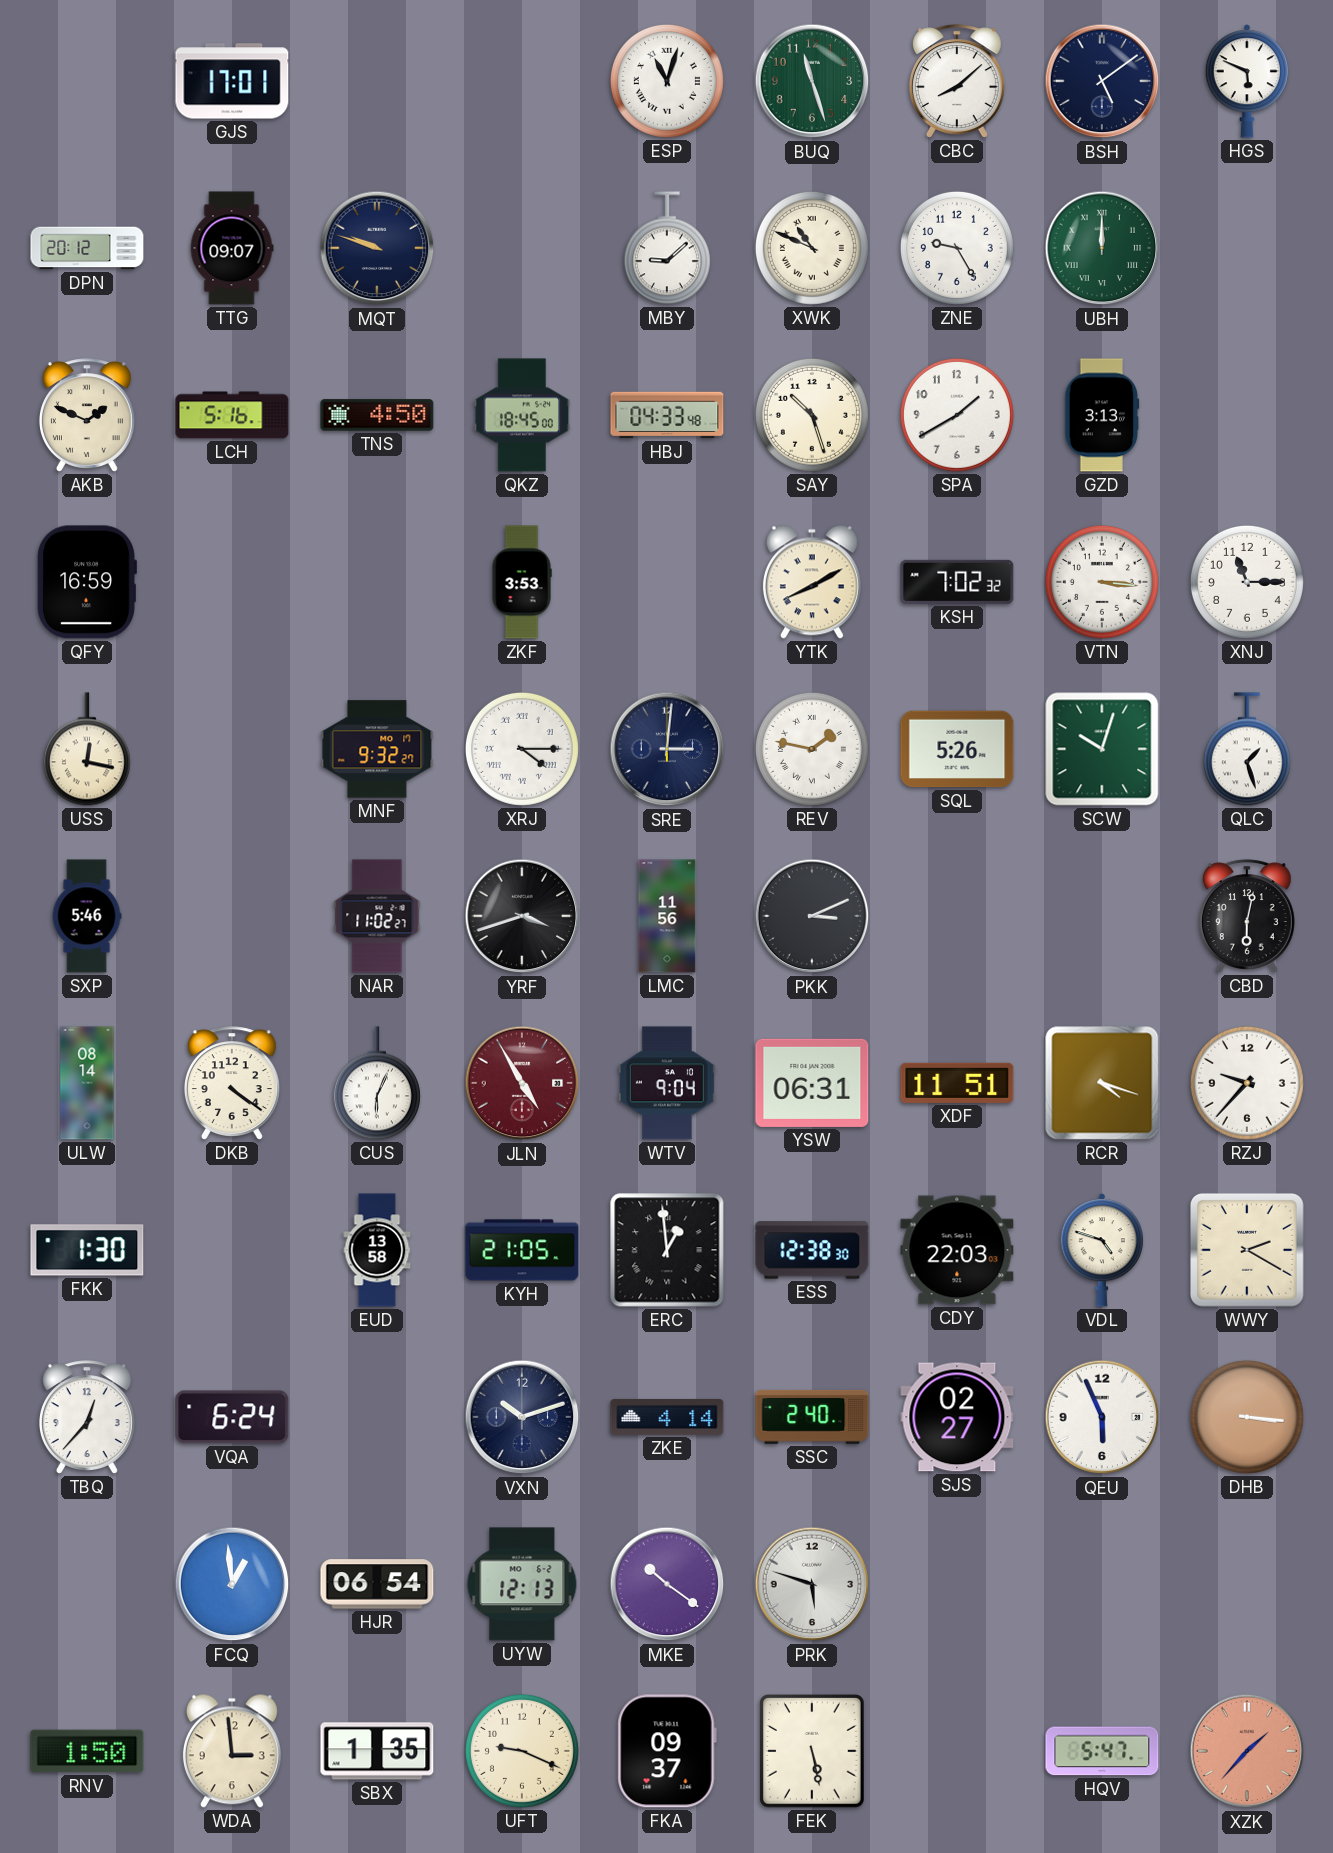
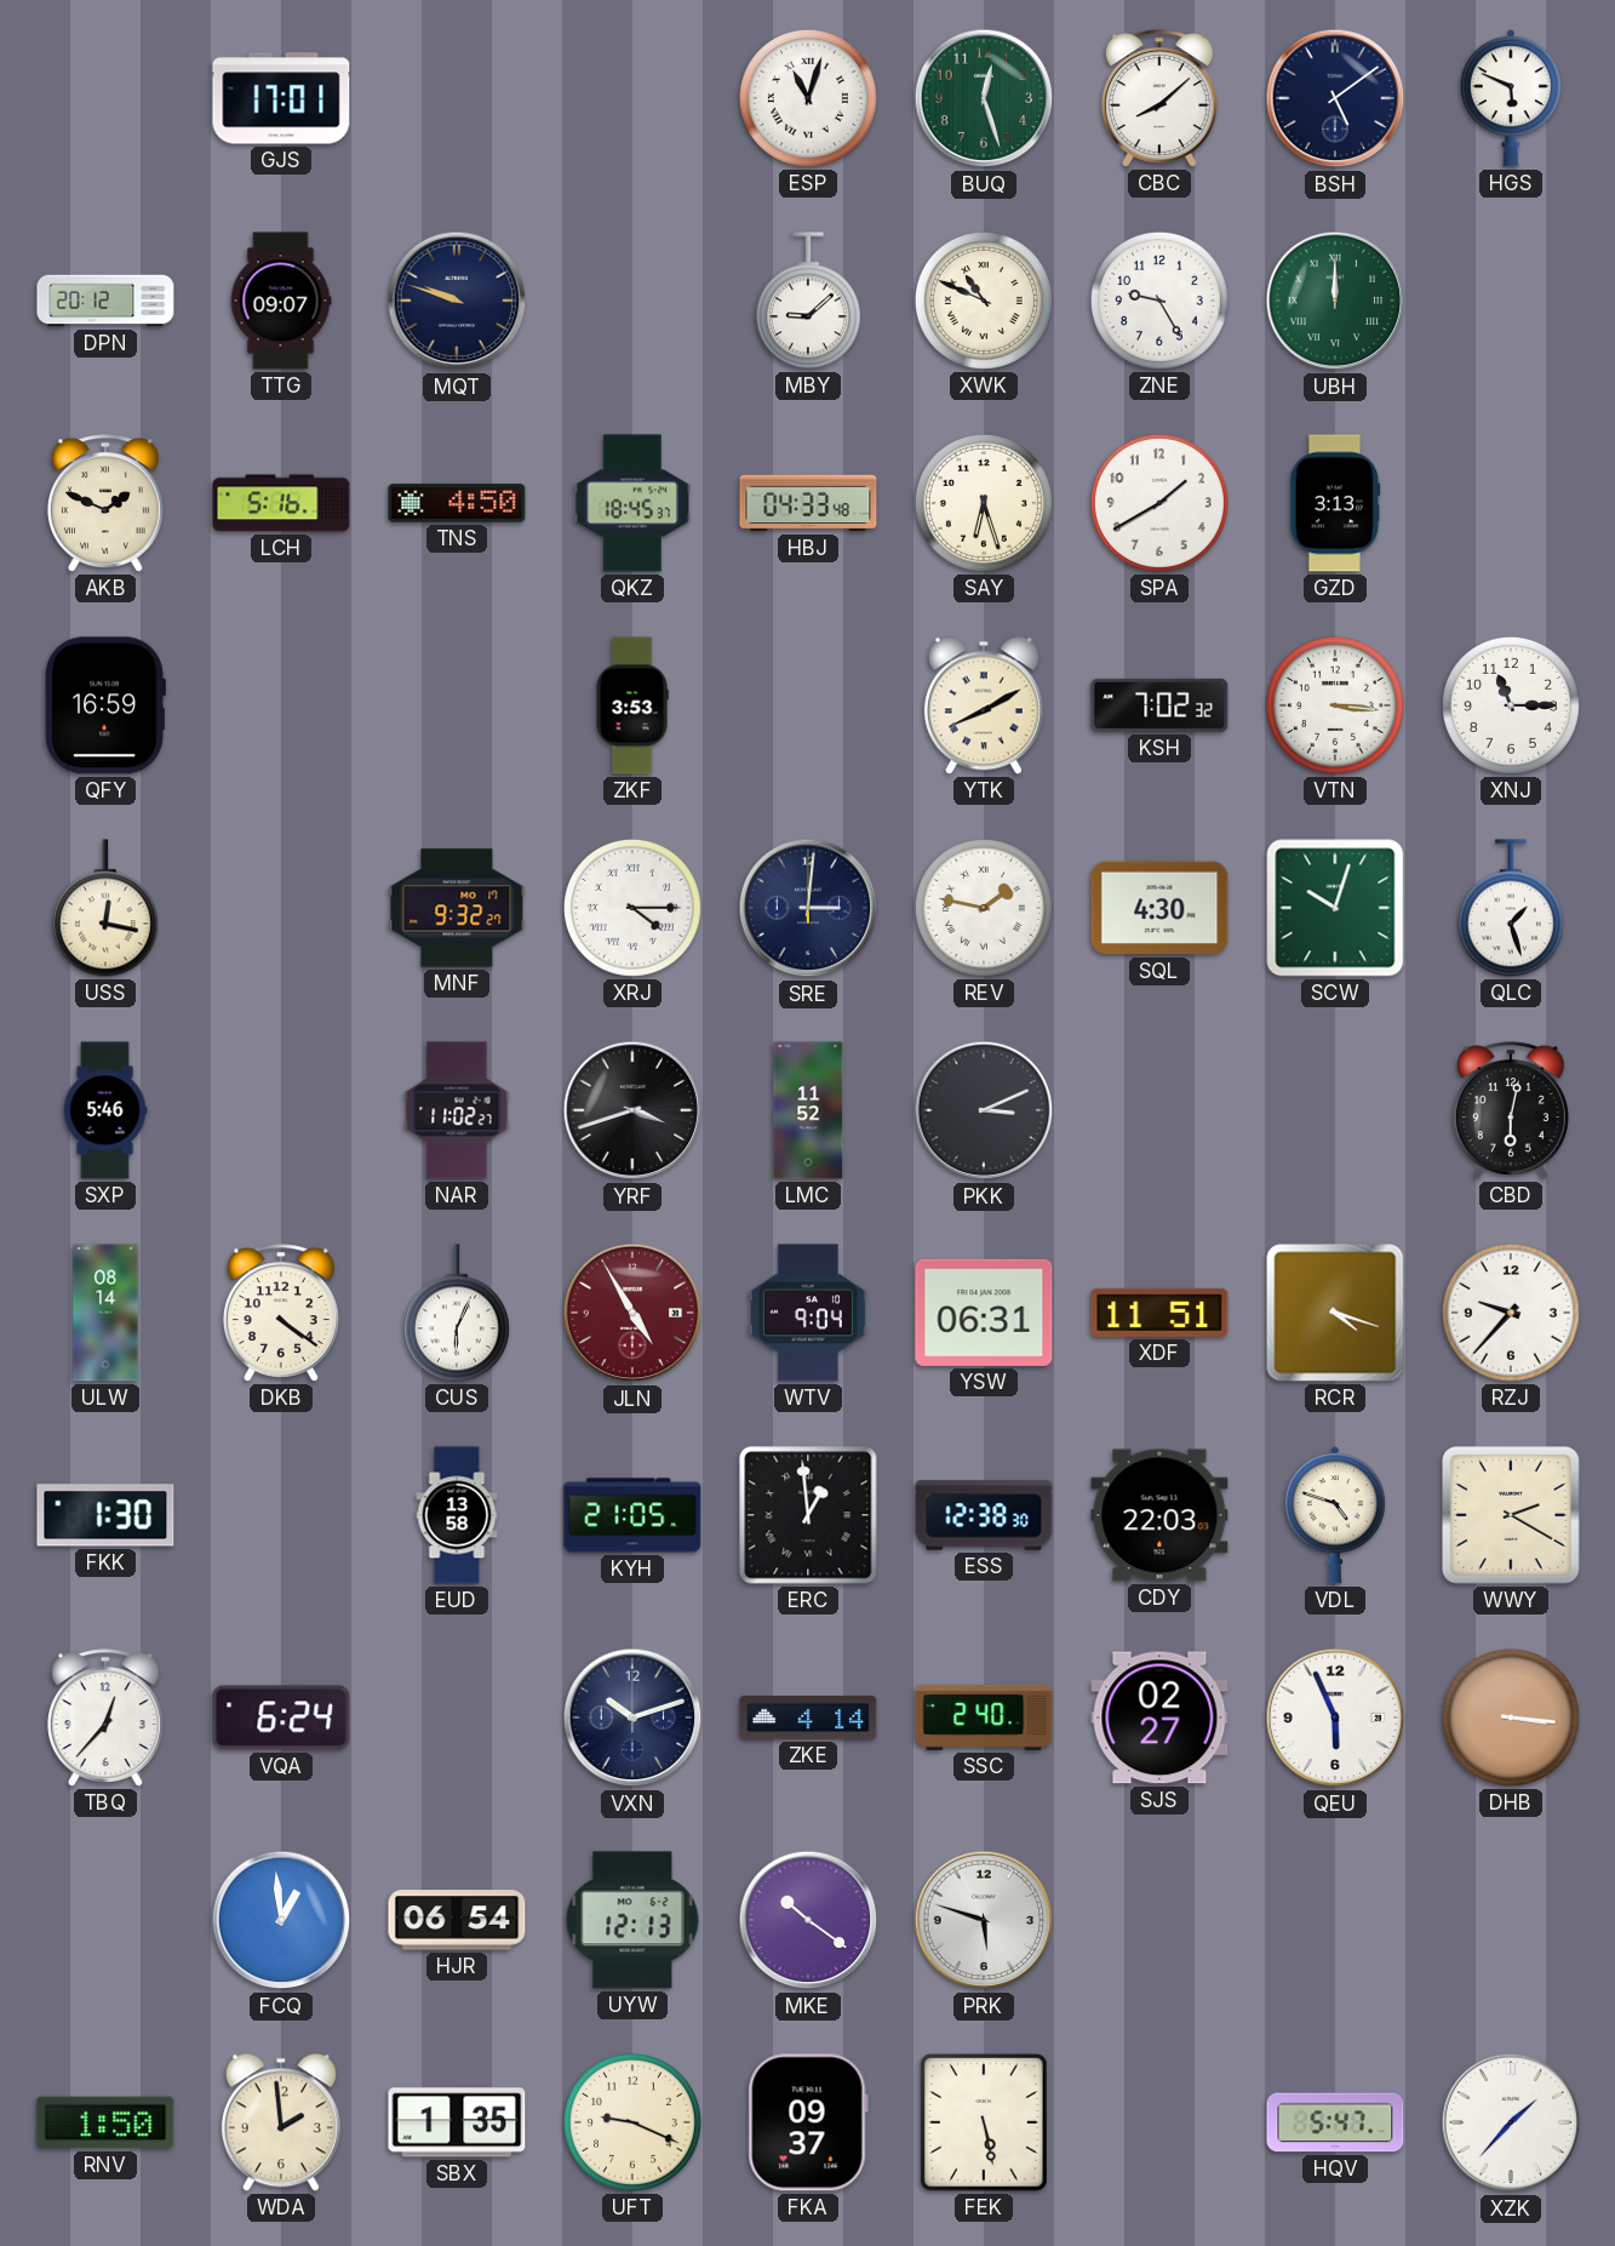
BUQ: 11:27 -> 12:27
QKZ: 18:45:00 -> 18:45:37
SAY: 10:27 -> 6:27
SQL: 5:26 -> 4:30
LMC: 11:56 -> 11:52
WDA: 2:59 -> 1:59
XZK dial: salmon -> white
